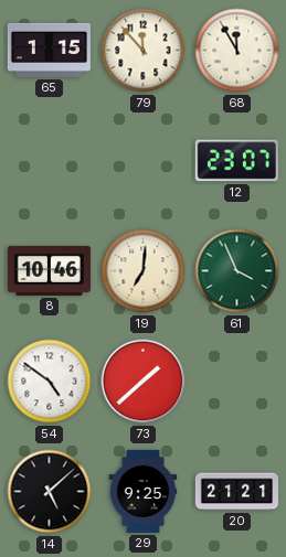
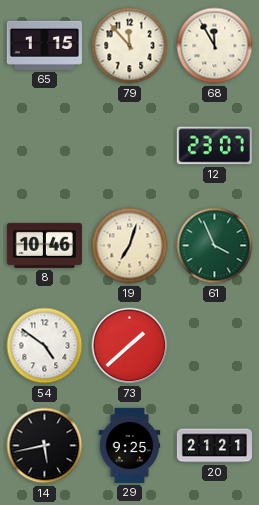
19: 7:01 -> 7:03
14: 5:08 -> 5:43
